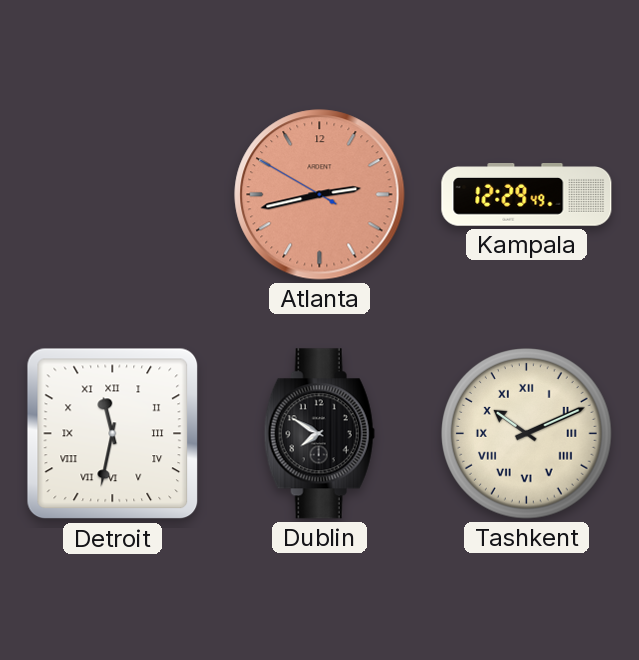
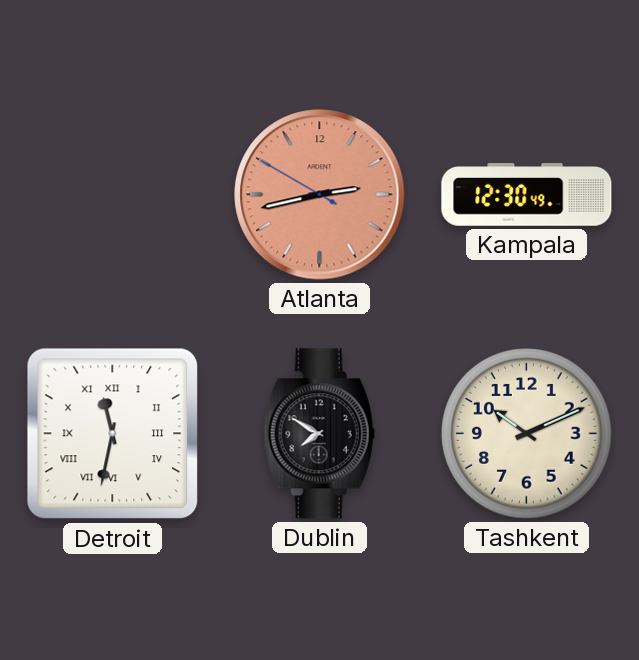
Kampala: 12:29 -> 12:30
Tashkent numerals: Roman -> Arabic
